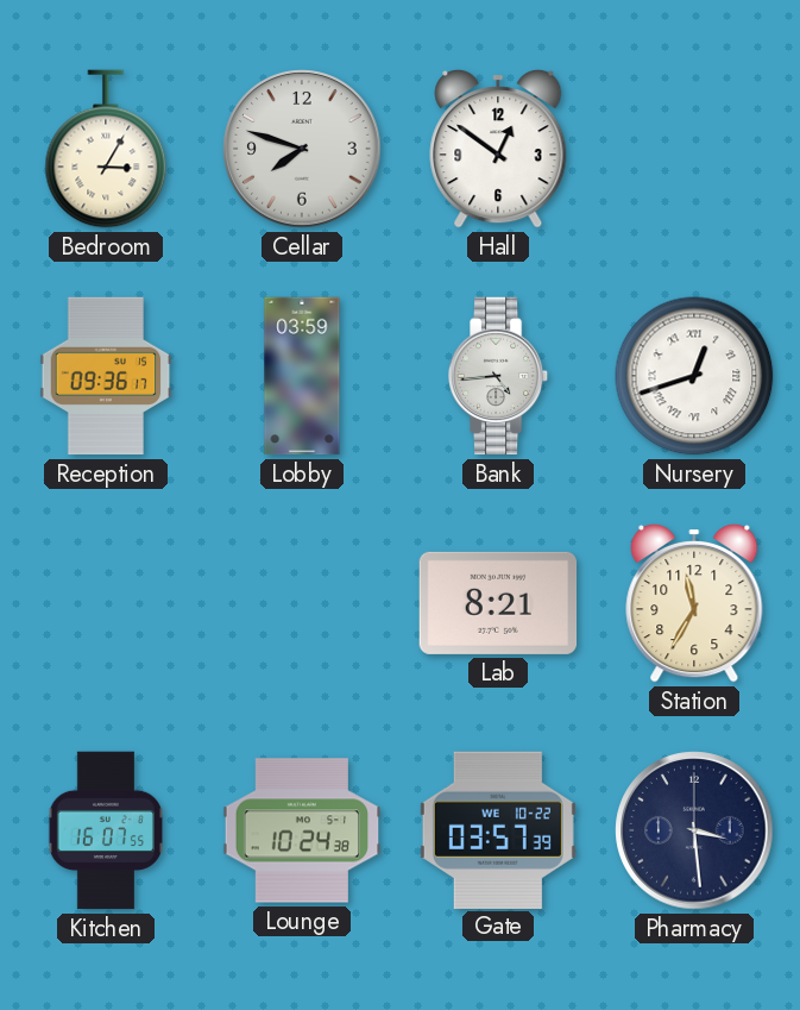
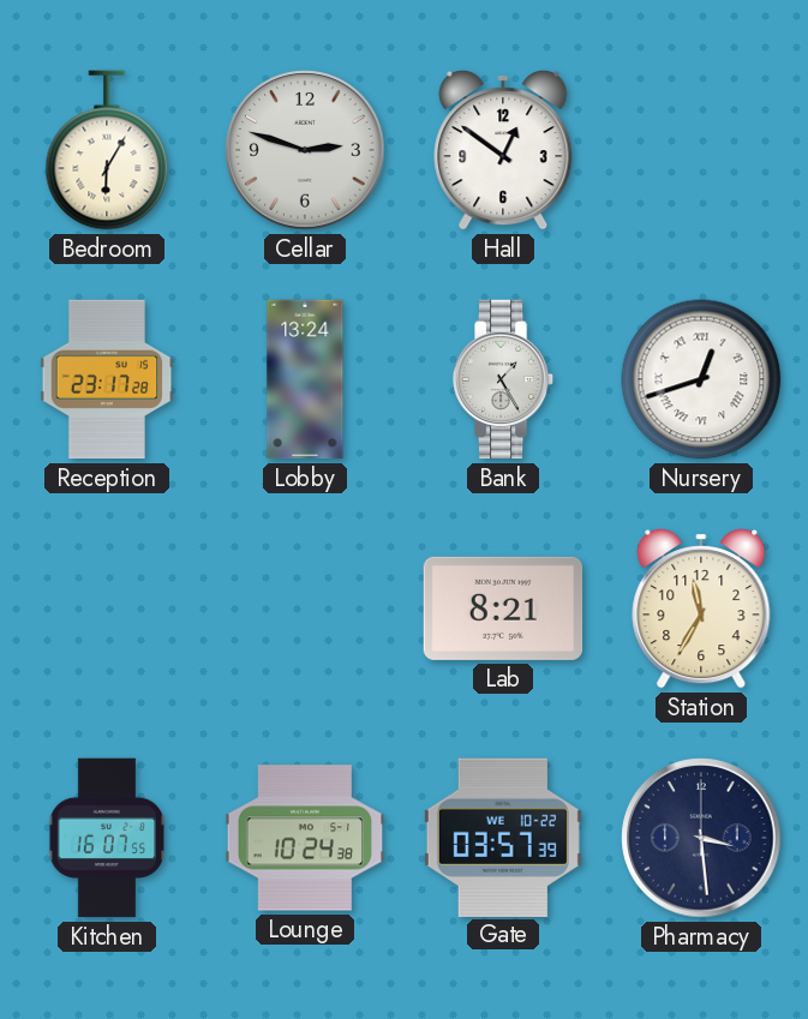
Bedroom: 3:05 -> 6:05
Cellar: 7:48 -> 2:48
Reception: 09:36 -> 23:17
Lobby: 03:59 -> 13:24
Bank: 4:44 -> 1:25
